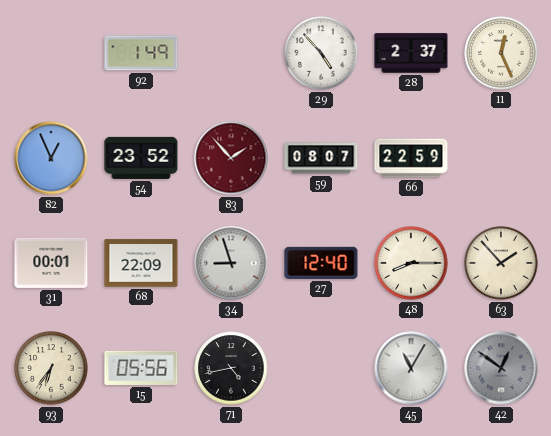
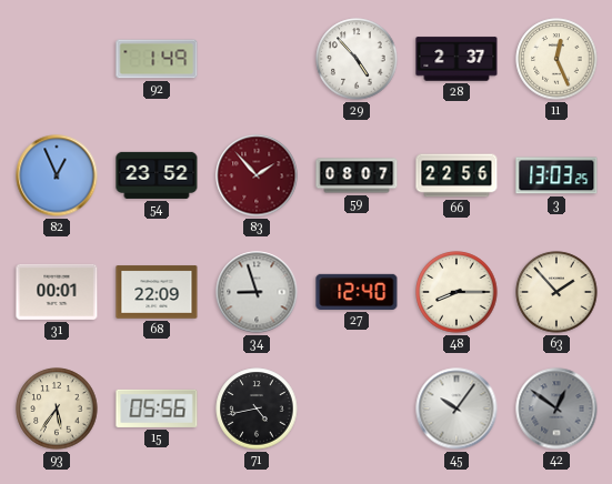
66: 22:59 -> 22:56
3: none -> 13:03
93: 6:36 -> 5:36
45: 11:05 -> 10:06
